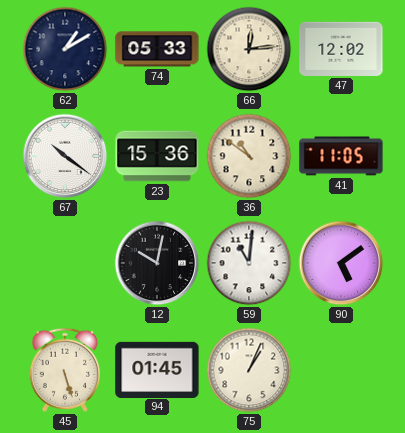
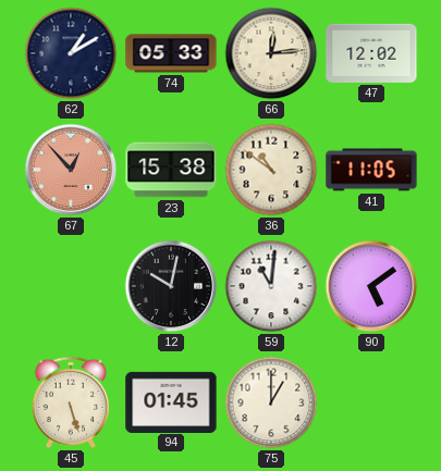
67: 10:21 -> 12:53
67 dial: white -> salmon
23: 15:36 -> 15:38
75: 1:04 -> 1:00
